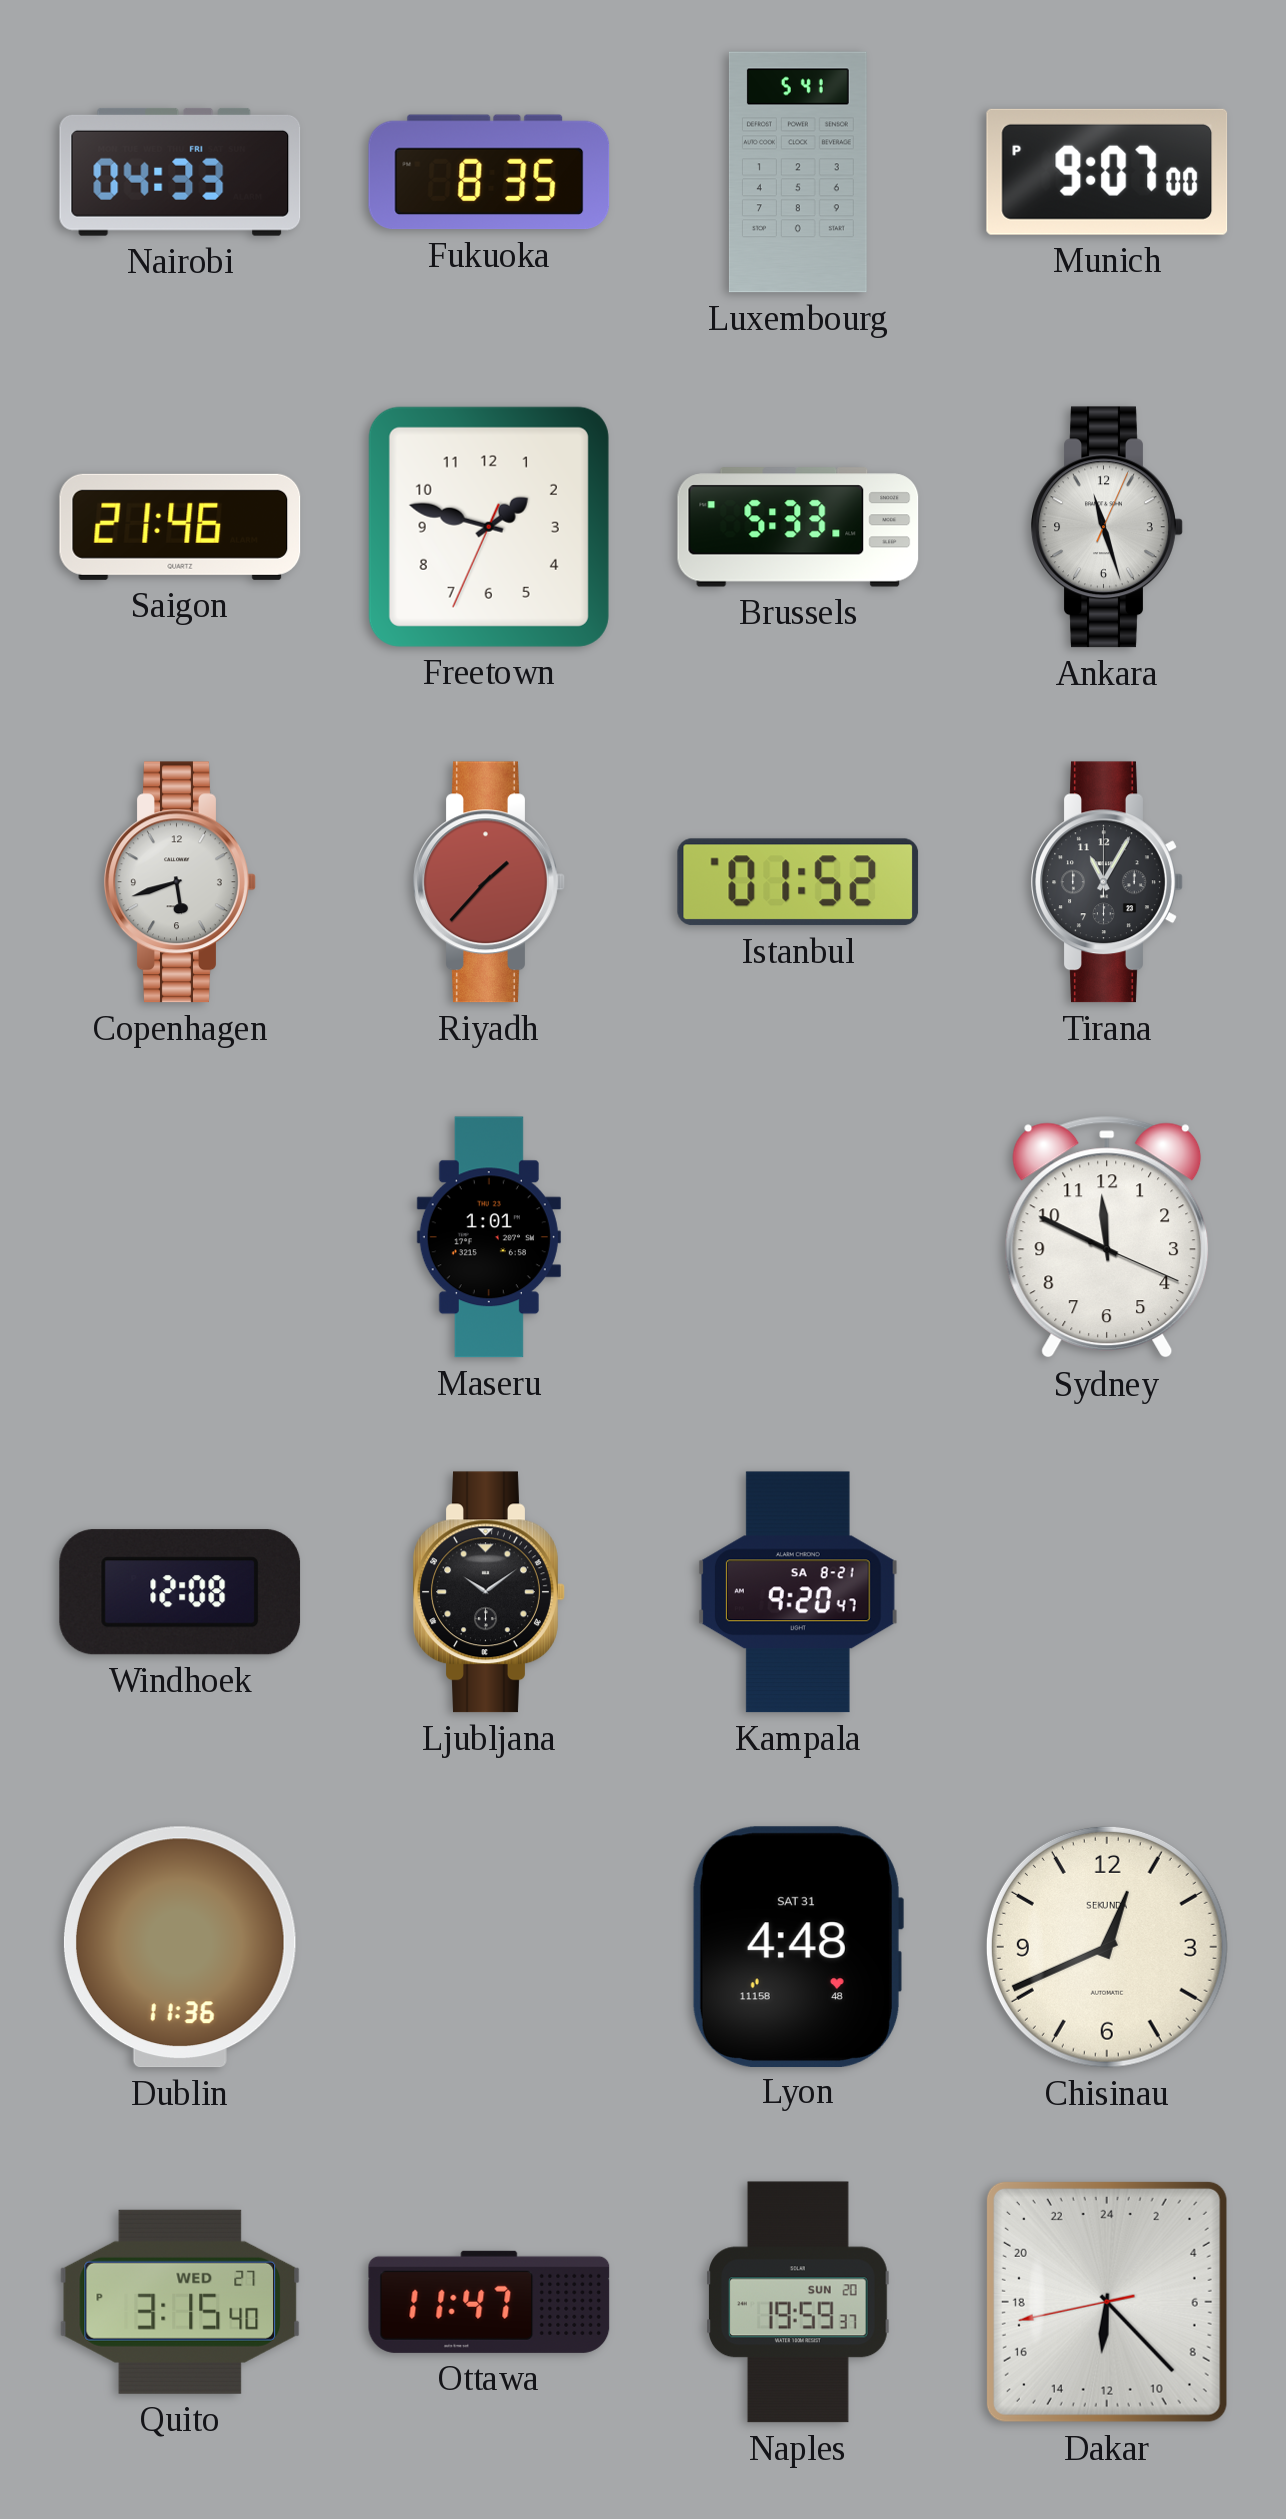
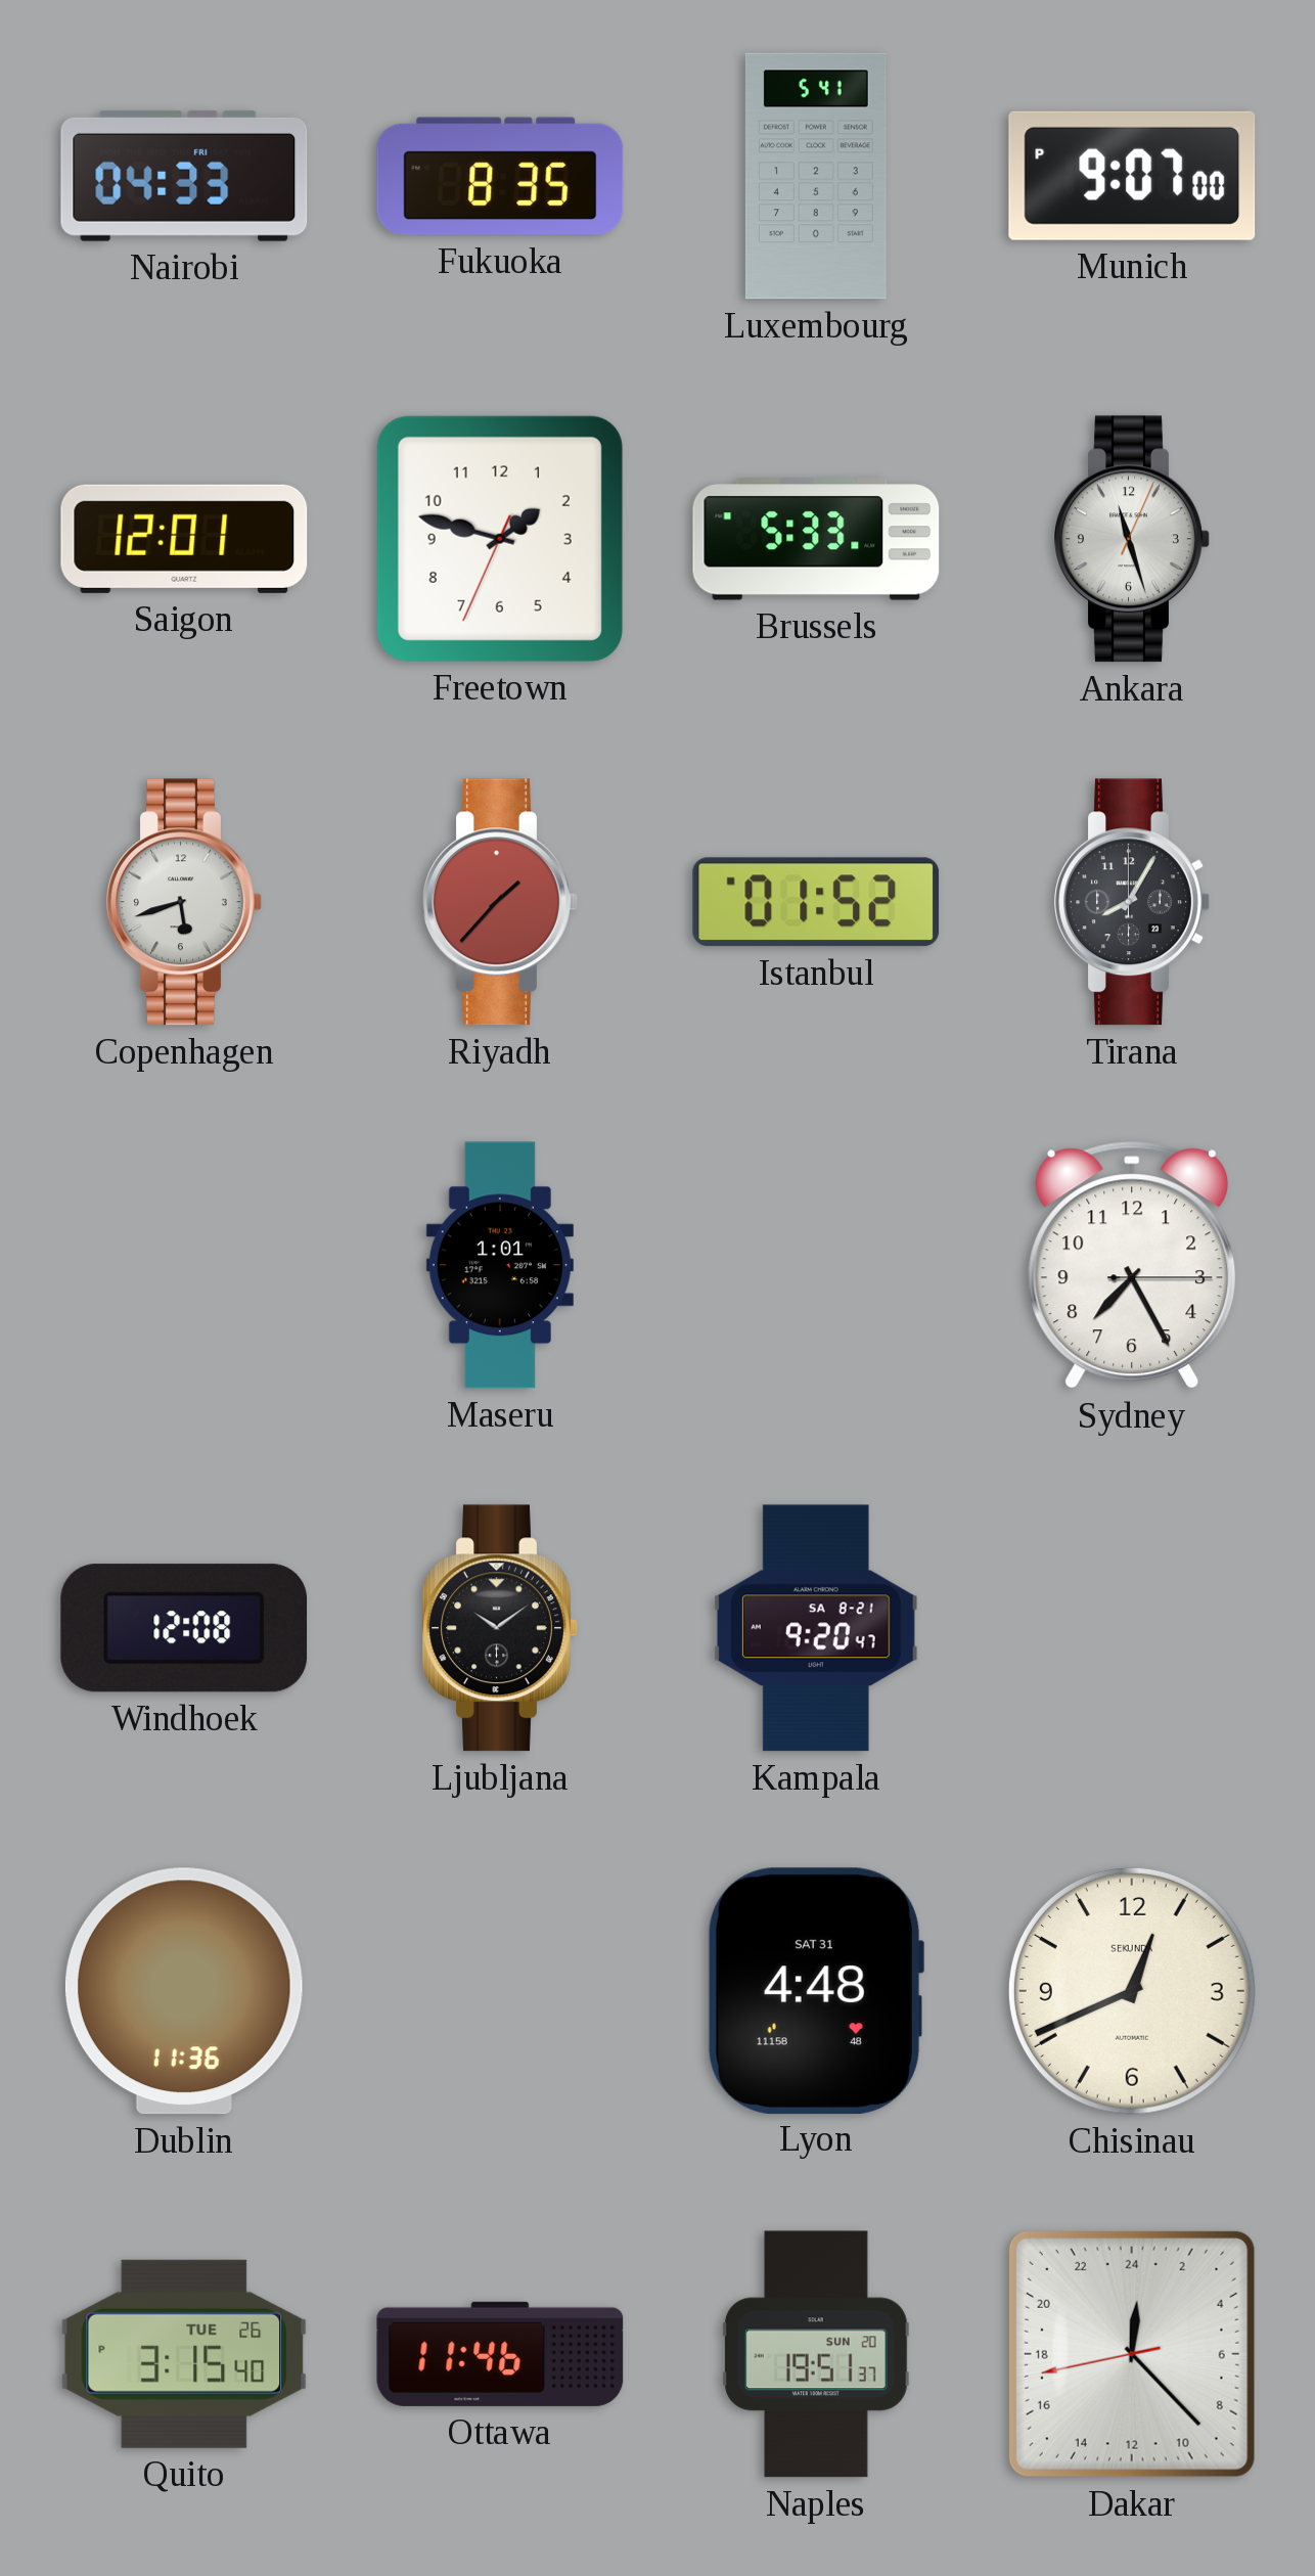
Saigon: 21:46 -> 12:01
Tirana: 11:05 -> 8:05
Sydney: 11:49 -> 7:25
Quito date: WED 27 -> TUE 26
Ottawa: 11:47 -> 11:46
Naples: 19:59 -> 19:51
Dakar: 12:22 -> 0:22
